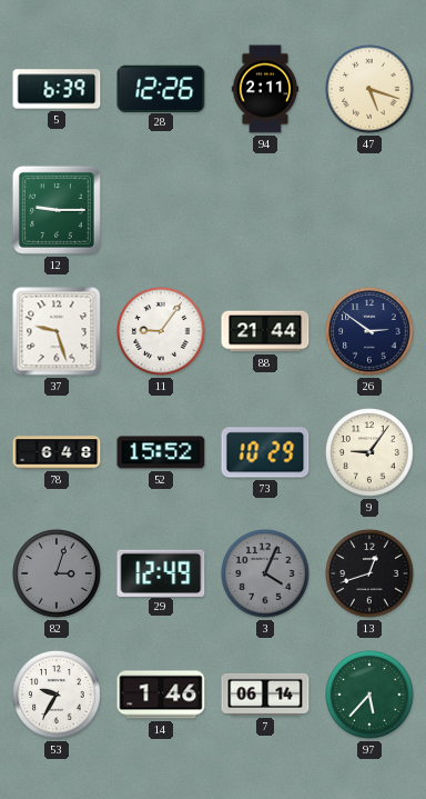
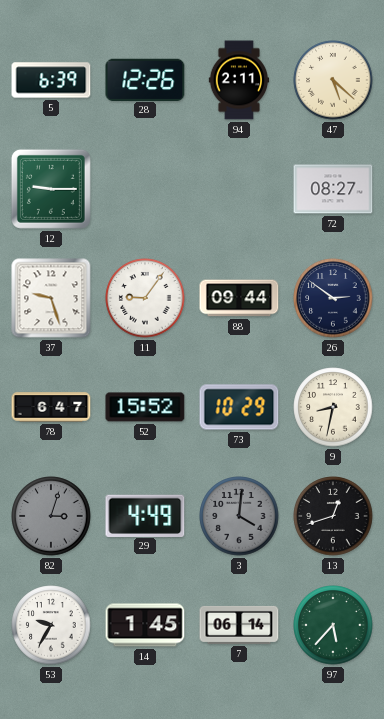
47: 5:18 -> 5:22
72: none -> 08:27
88: 21:44 -> 09:44
78: 6:48 -> 6:47
9: 9:06 -> 8:32
29: 12:49 -> 4:49
3: 4:04 -> 4:01
14: 1:46 -> 1:45
